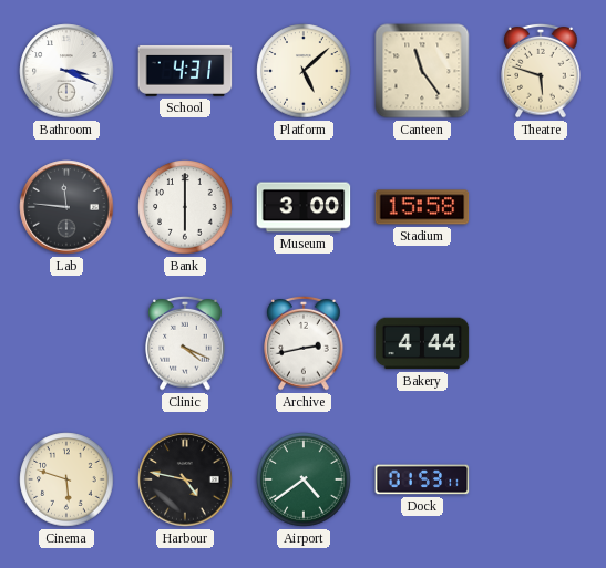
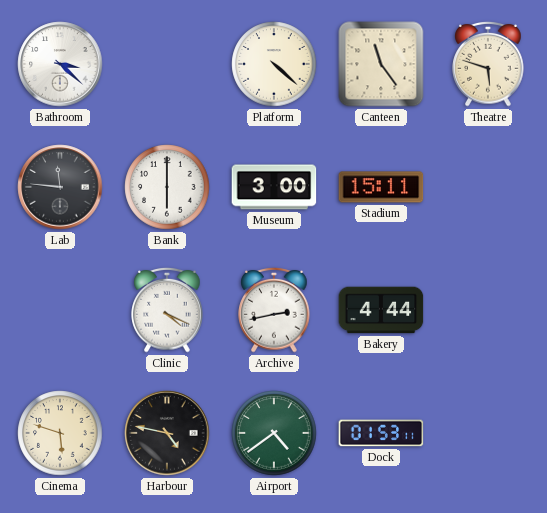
Bathroom: 3:19 -> 3:22
School: 4:31 -> none
Platform: 5:08 -> 4:22
Stadium: 15:58 -> 15:11
